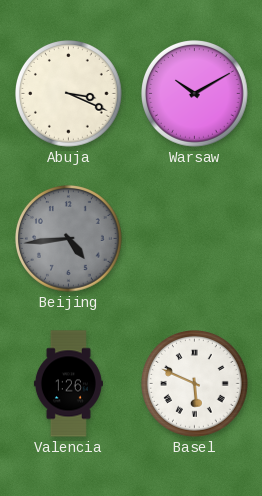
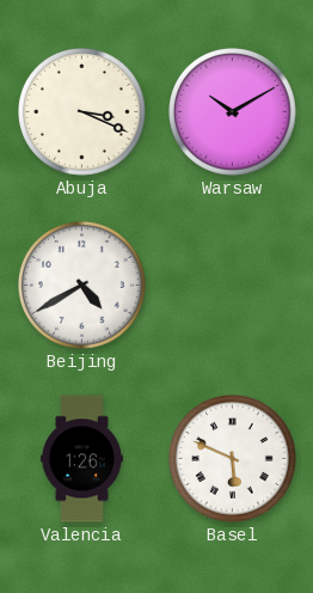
Beijing: 4:44 -> 4:40
Beijing dial: grey -> white
